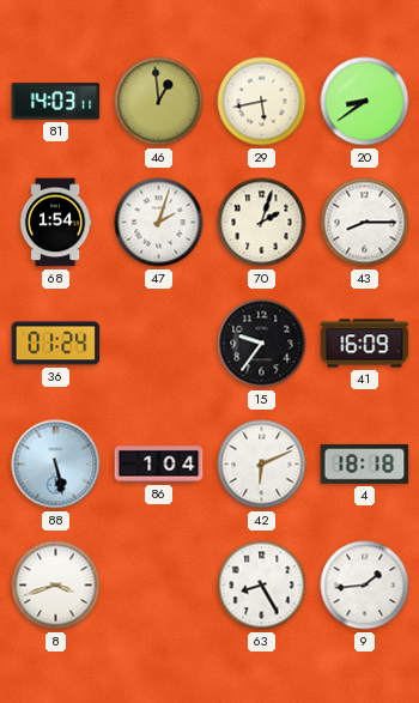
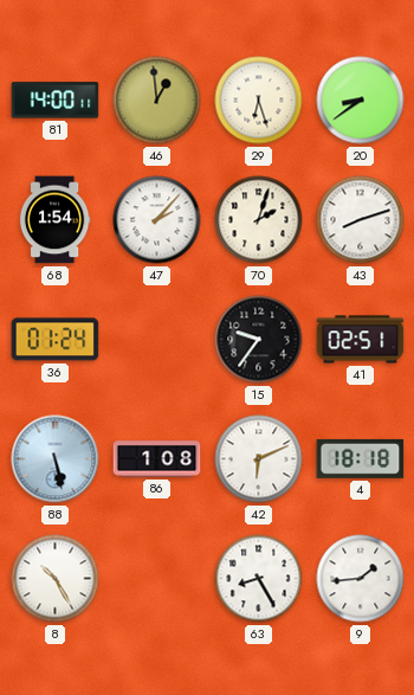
81: 14:03 -> 14:00
29: 5:43 -> 6:27
47: 2:03 -> 2:07
43: 8:15 -> 8:12
41: 16:09 -> 02:51
86: 1:04 -> 1:08
8: 3:42 -> 10:25
